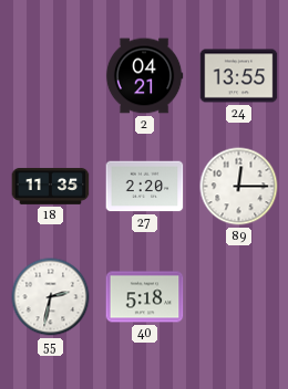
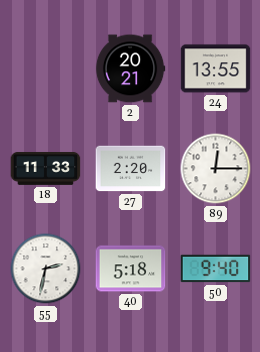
2: 04:21 -> 20:21
18: 11:35 -> 11:33
50: none -> 9:40
